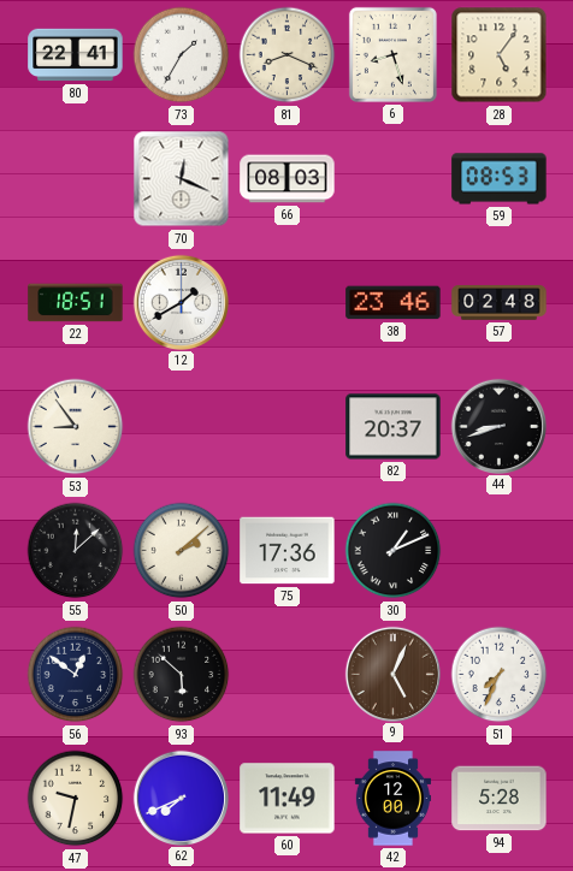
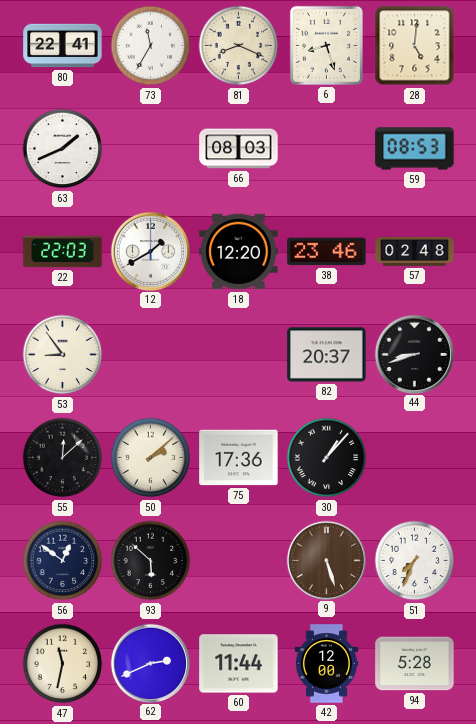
73: 1:35 -> 11:35
28: 5:06 -> 5:01
63: none -> 1:41
70: 12:19 -> none
22: 18:51 -> 22:03
18: none -> 12:20
30: 1:11 -> 1:07
9: 5:04 -> 5:27
47: 9:32 -> 11:32
62: 7:41 -> 2:41
60: 11:49 -> 11:44
